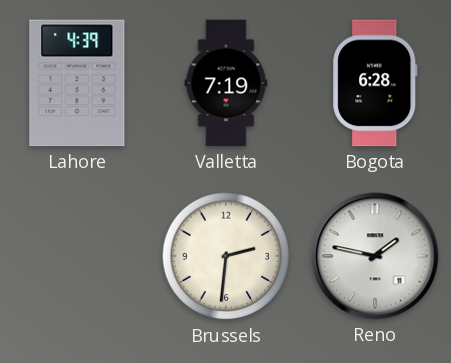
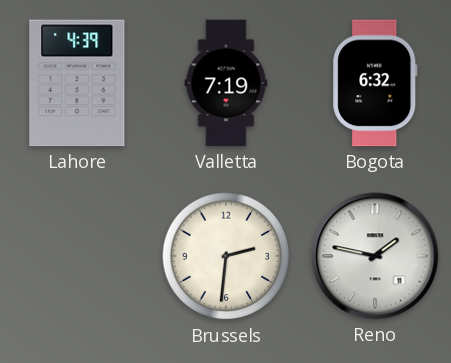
Bogota: 6:28 -> 6:32
